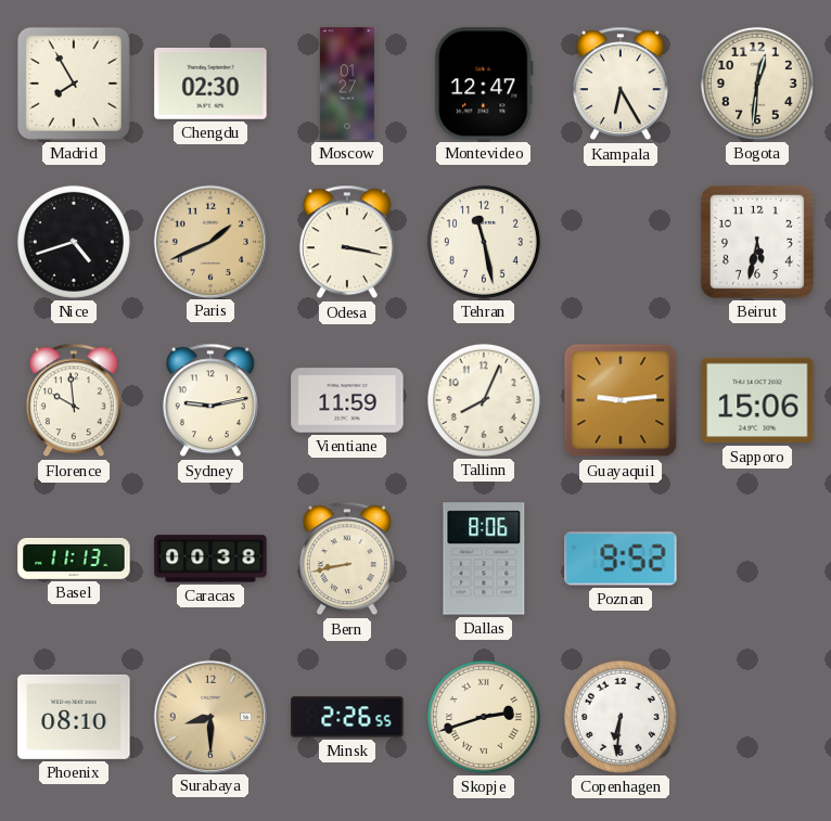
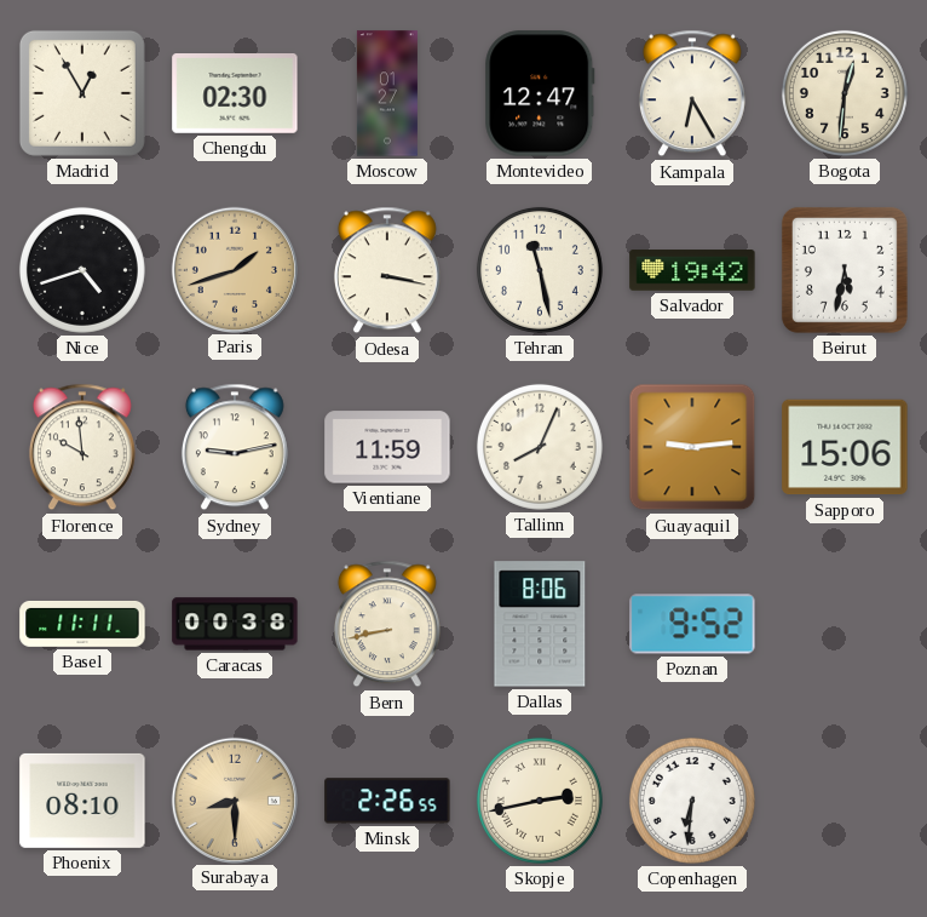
Madrid: 7:55 -> 12:55
Paris: 1:41 -> 1:42
Salvador: none -> 19:42
Basel: 11:13 -> 11:11
Skopje: 2:42 -> 2:43
